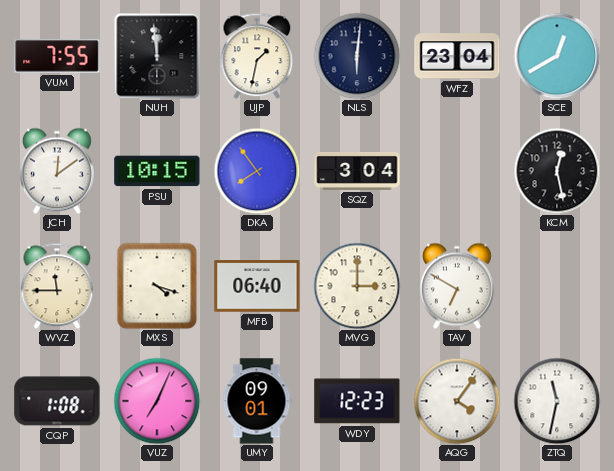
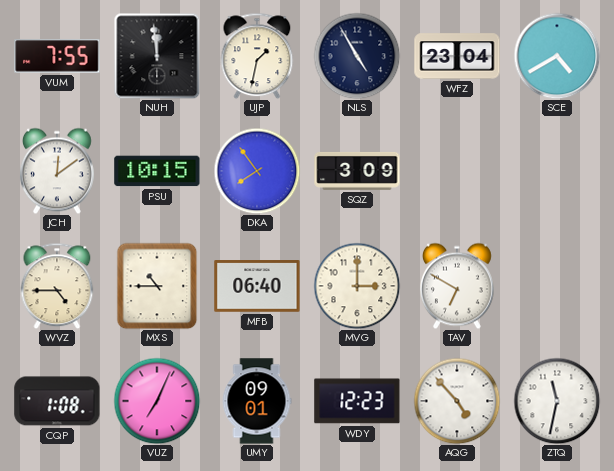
NLS: 6:01 -> 4:55
SCE: 12:40 -> 4:40
SQZ: 3:04 -> 3:09
KCM: 12:28 -> none
WVZ: 11:45 -> 4:45
MXS: 4:18 -> 10:45
AQG: 4:06 -> 4:53
